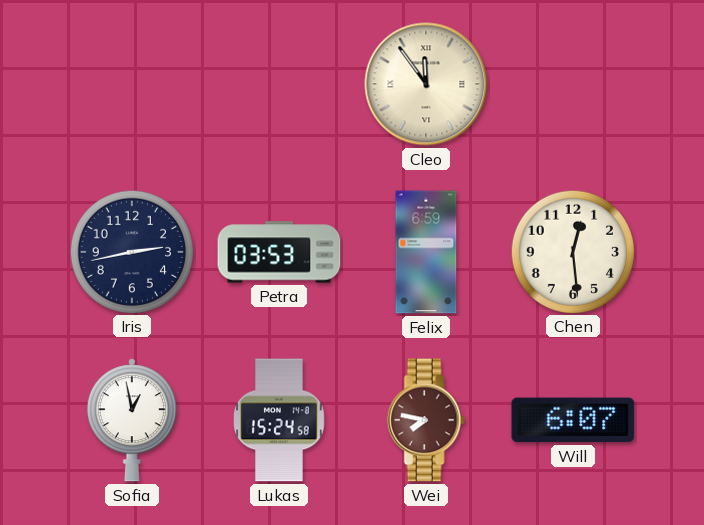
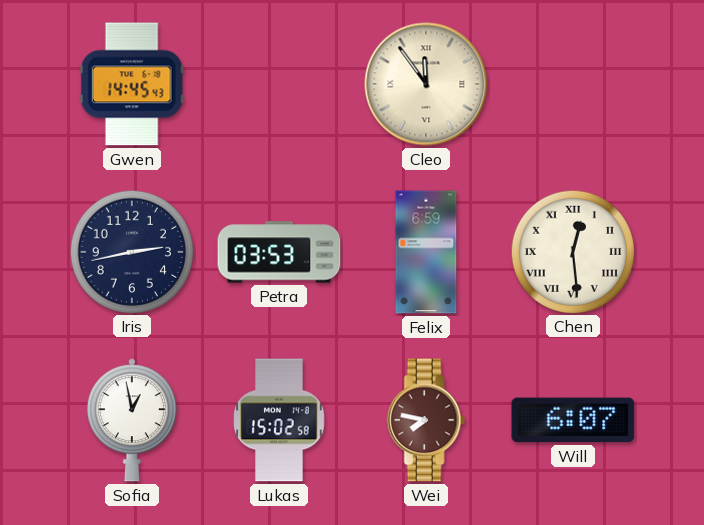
Gwen: none -> 14:45
Chen numerals: Arabic -> Roman
Lukas: 15:24 -> 15:02
